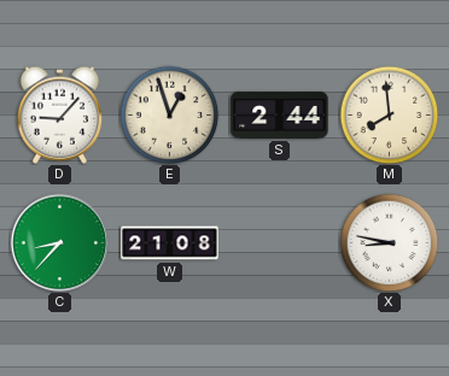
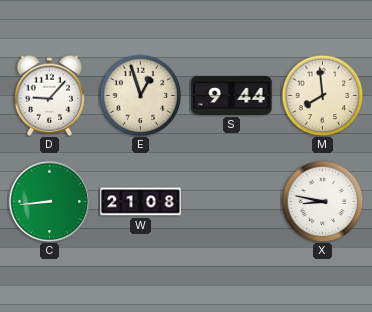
S: 2:44 -> 9:44
C: 8:37 -> 8:44
